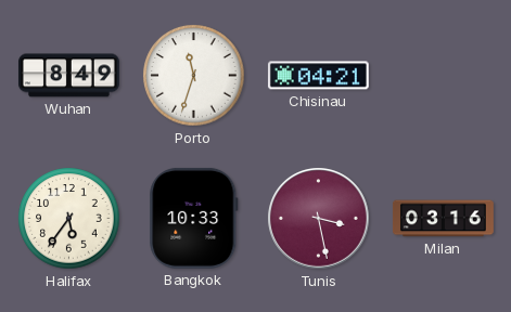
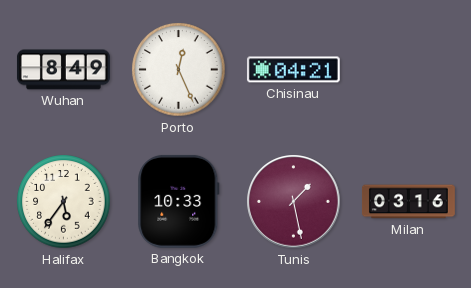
Porto: 11:33 -> 12:26
Tunis: 3:28 -> 1:28
